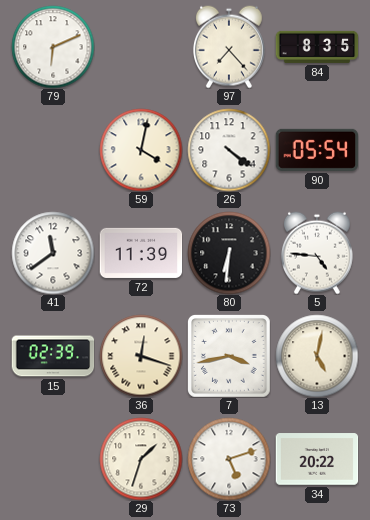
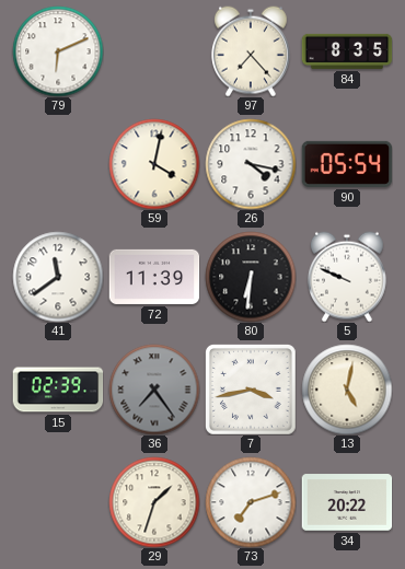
26: 4:21 -> 4:17
5: 4:46 -> 9:49
36: 12:18 -> 7:24
36 dial: cream -> grey
73: 5:12 -> 7:12
